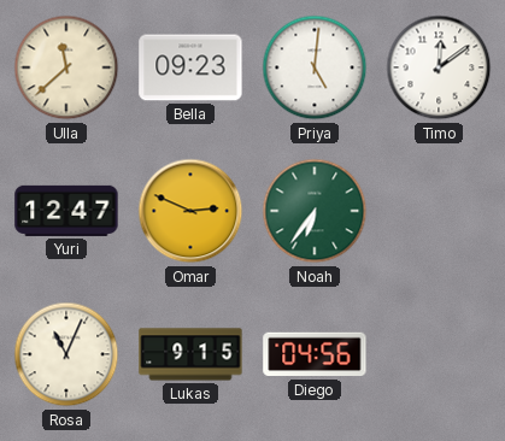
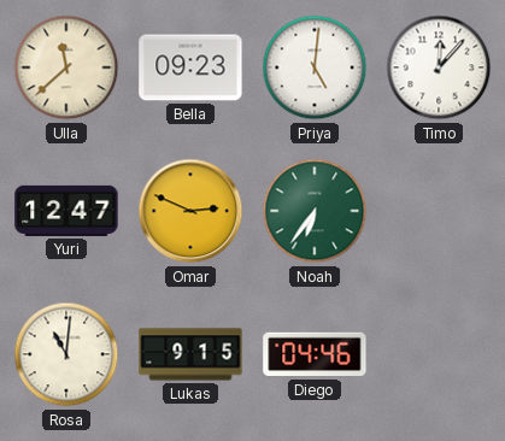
Timo: 12:09 -> 12:07
Rosa: 11:04 -> 11:01
Diego: 04:56 -> 04:46
